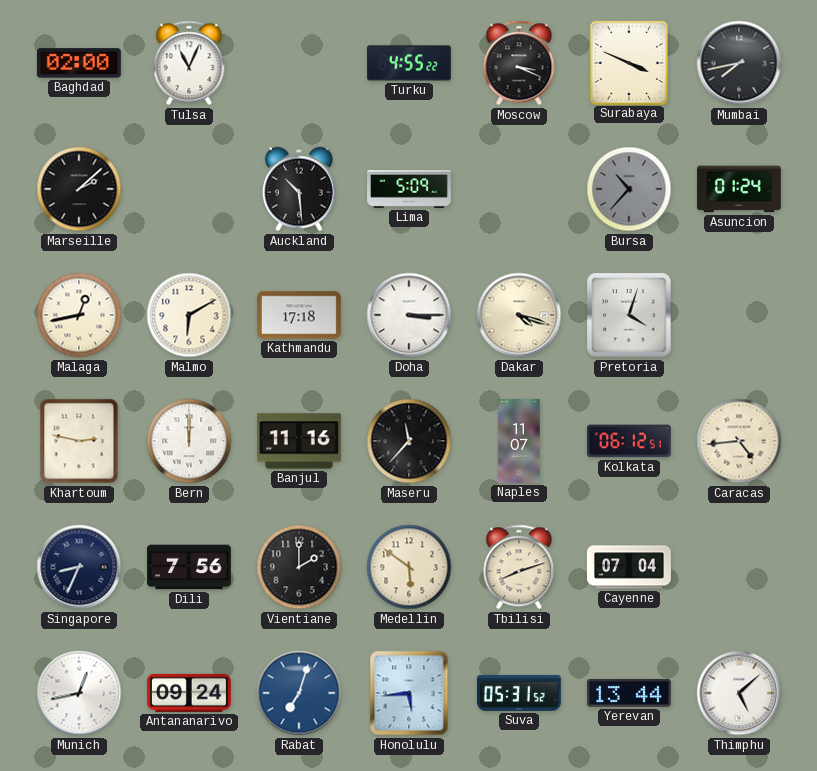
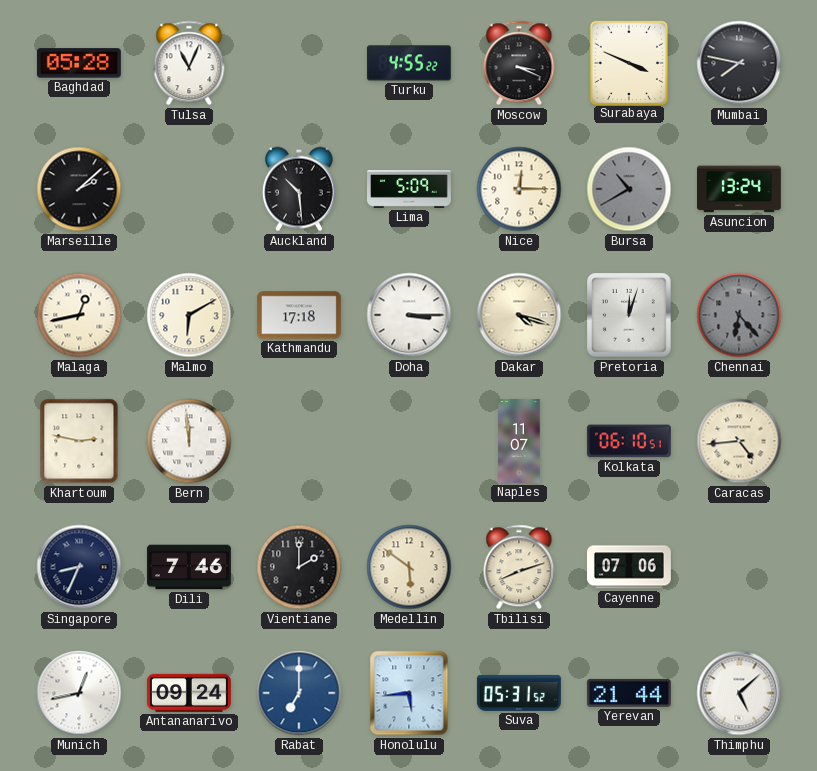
Baghdad: 02:00 -> 05:28
Mumbai: 7:43 -> 7:47
Nice: none -> 12:15
Bursa: 10:37 -> 10:40
Asuncion: 01:24 -> 13:24
Pretoria: 4:03 -> 12:03
Chennai: none -> 6:23
Bern: 12:00 -> 11:59
Banjul: 11:16 -> none
Maseru: 11:37 -> none
Kolkata: 06:12 -> 06:10
Dili: 7:56 -> 7:46
Cayenne: 07:04 -> 07:06
Rabat: 7:03 -> 7:00
Yerevan: 13:44 -> 21:44
